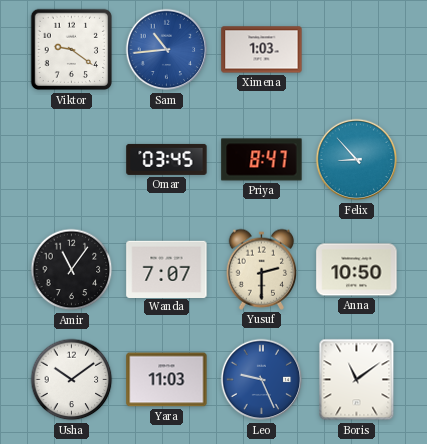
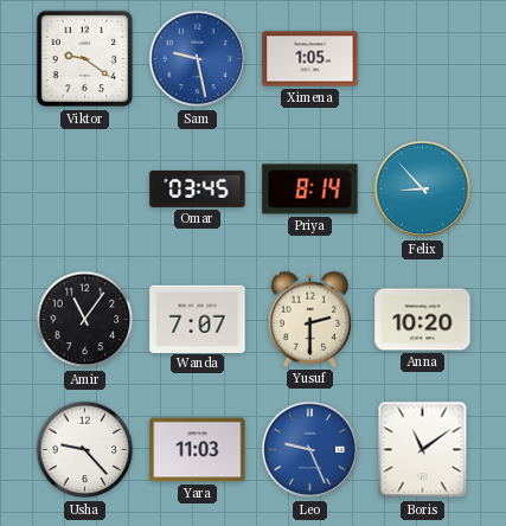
Sam: 10:44 -> 9:28
Ximena: 1:03 -> 1:05
Priya: 8:47 -> 8:14
Anna: 10:50 -> 10:20
Usha: 10:09 -> 9:23
